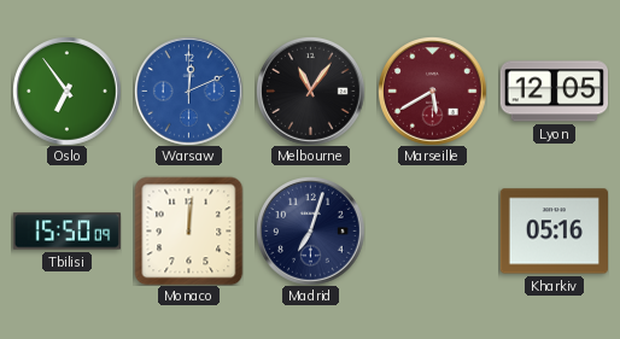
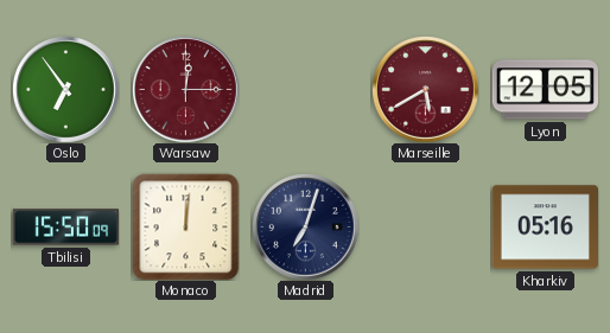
Warsaw: 12:11 -> 12:15
Warsaw dial: blue -> burgundy
Melbourne: 11:06 -> none
